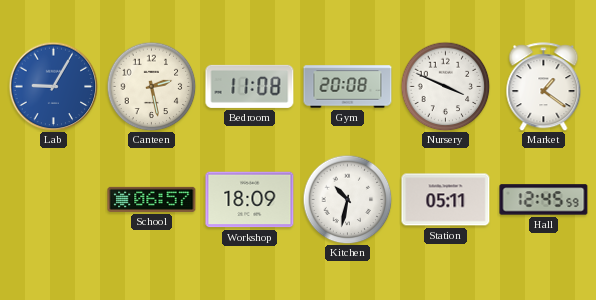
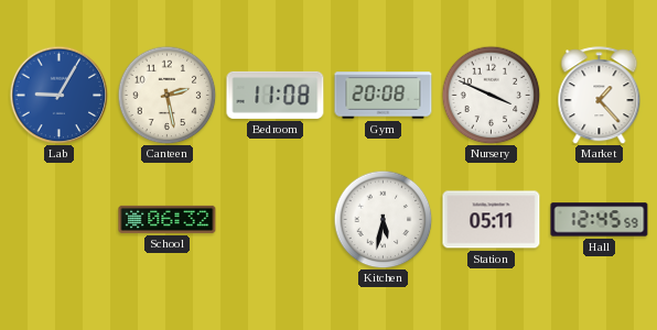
Market: 1:21 -> 1:23
School: 06:57 -> 06:32
Workshop: 18:09 -> none
Kitchen: 10:32 -> 5:32
